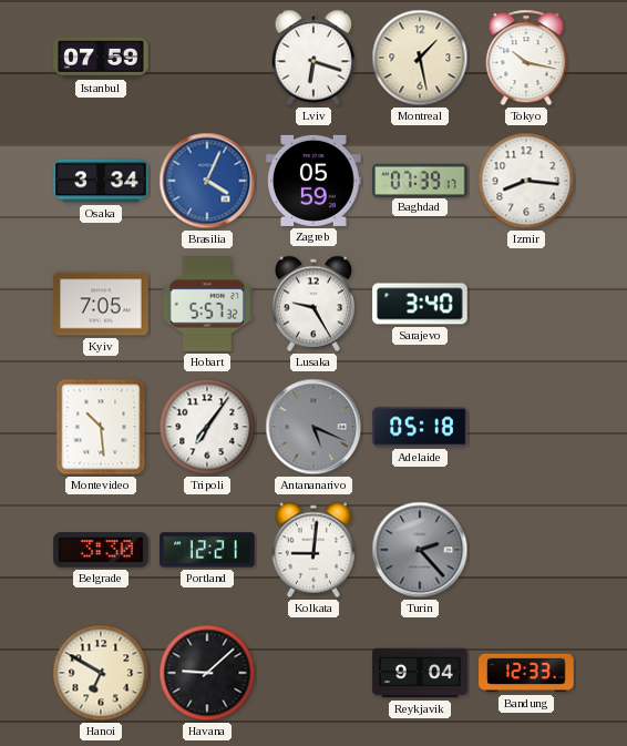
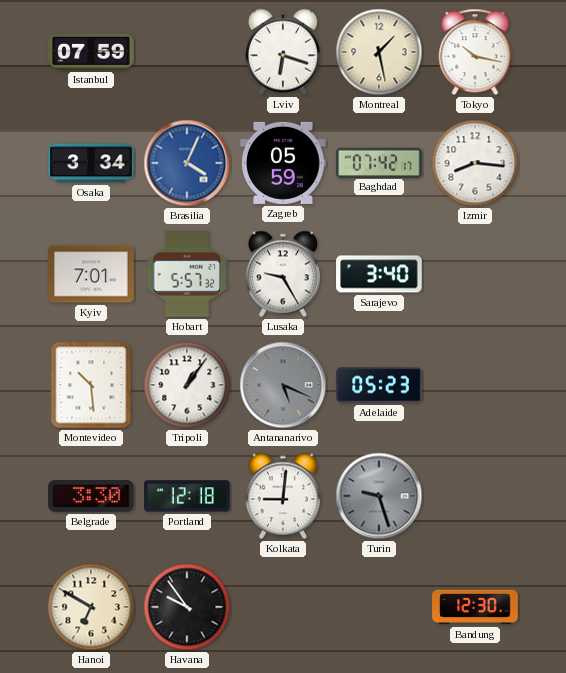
Baghdad: 07:39 -> 07:42
Kyiv: 7:05 -> 7:01
Tripoli: 7:06 -> 1:06
Adelaide: 05:18 -> 05:23
Portland: 12:21 -> 12:18
Turin: 2:23 -> 9:27
Havana: 9:08 -> 9:54
Reykjavik: 9:04 -> none
Bandung: 12:33 -> 12:30
